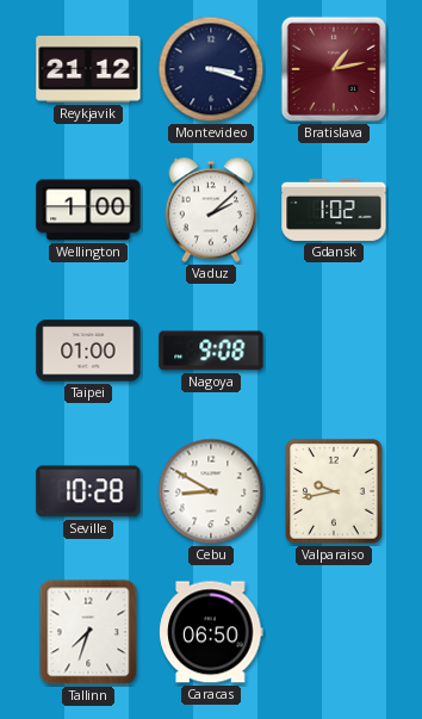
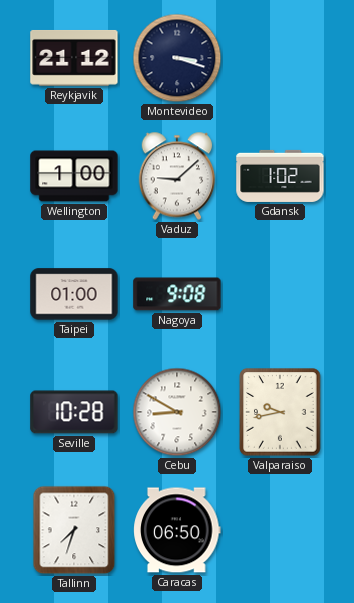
Bratislava: 1:13 -> none
Vaduz: 2:08 -> 9:08
